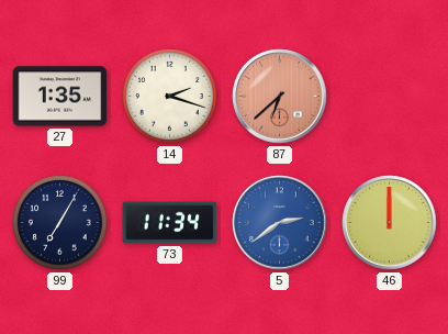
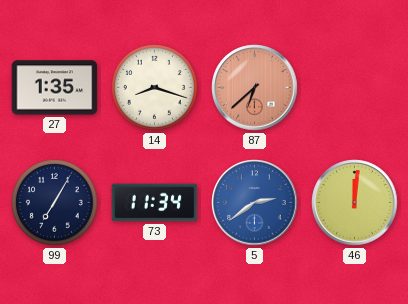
14: 2:18 -> 8:18
46: 12:00 -> 12:01
